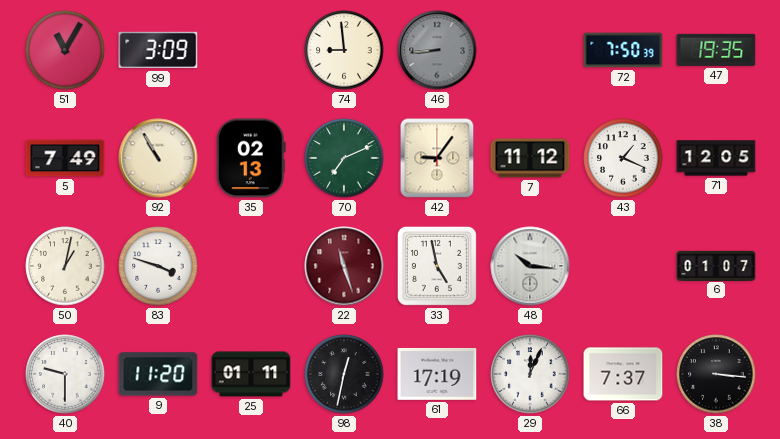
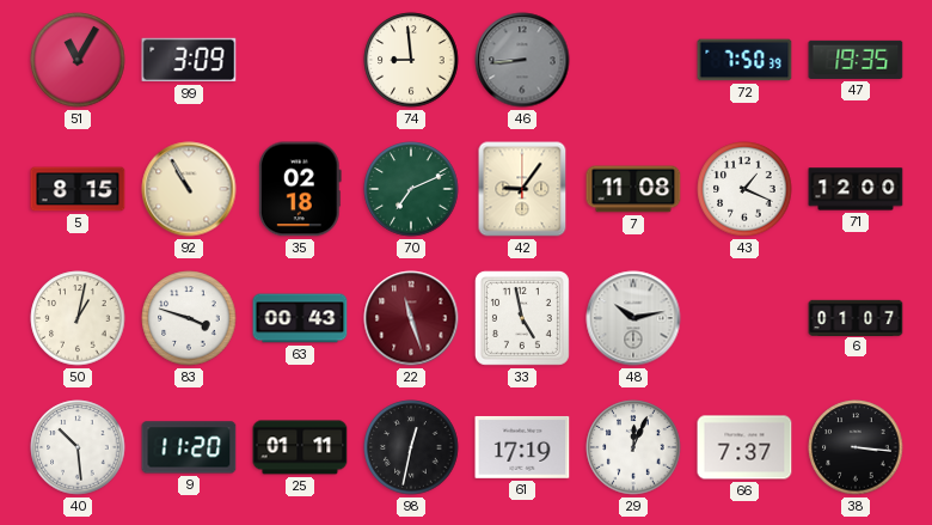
5: 7:49 -> 8:15
35: 02:13 -> 02:18
7: 11:12 -> 11:08
71: 12:05 -> 12:00
63: none -> 00:43
48: 10:16 -> 10:13
40: 9:30 -> 10:29
